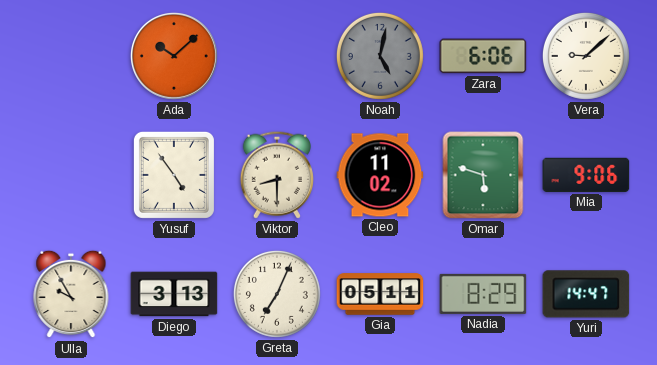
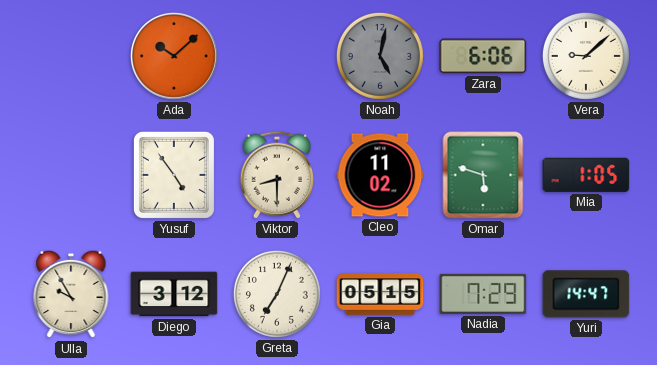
Mia: 9:06 -> 1:05
Diego: 3:13 -> 3:12
Gia: 05:11 -> 05:15
Nadia: 8:29 -> 7:29
